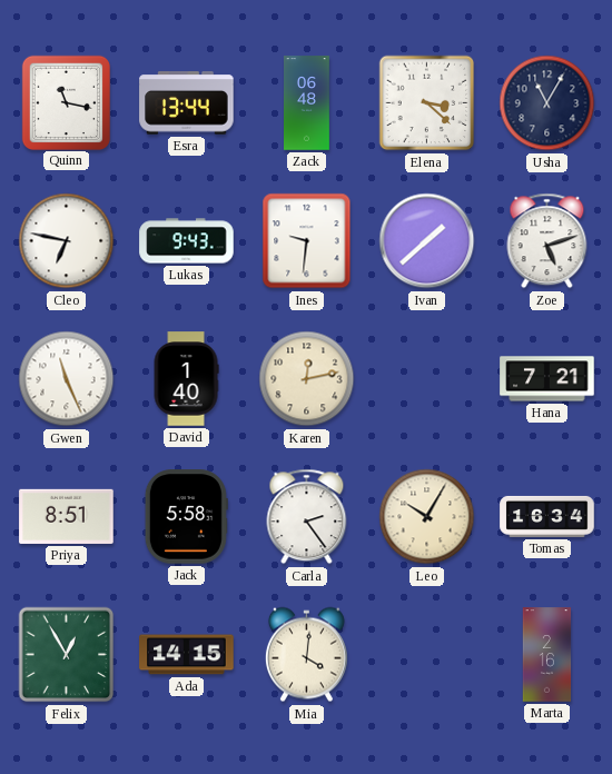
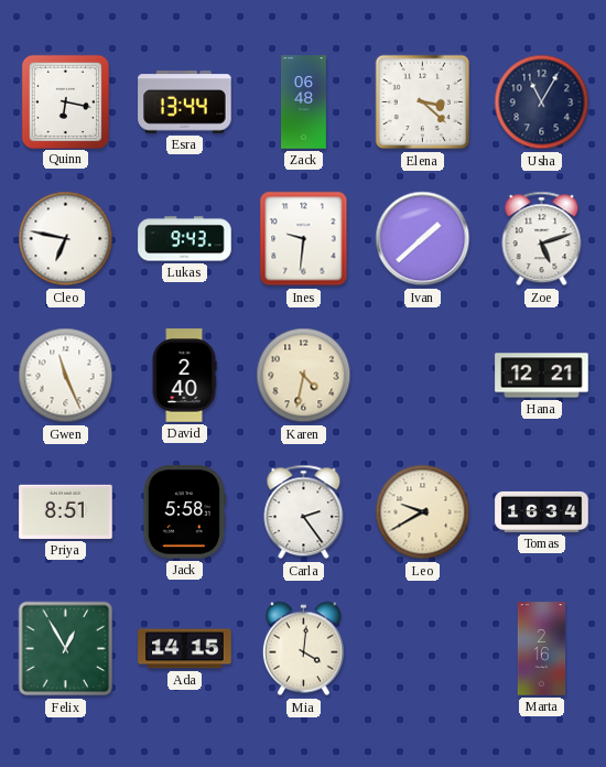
Quinn: 11:17 -> 6:17
David: 1:40 -> 2:40
Karen: 12:13 -> 4:32
Hana: 7:21 -> 12:21
Leo: 10:05 -> 9:40
